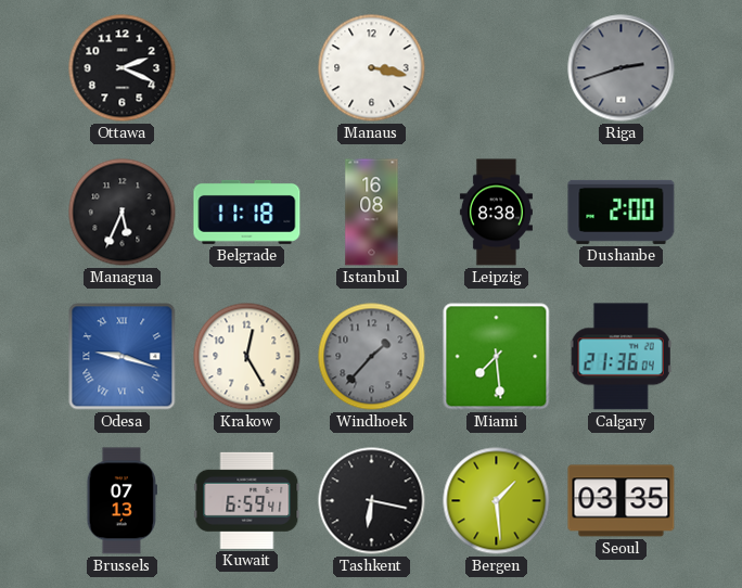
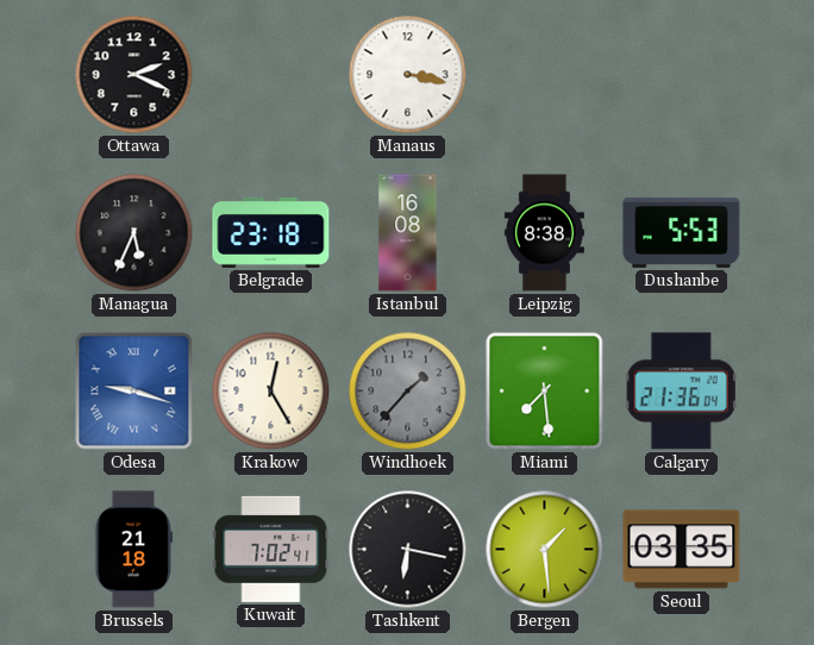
Riga: 2:42 -> none
Belgrade: 11:18 -> 23:18
Dushanbe: 2:00 -> 5:53
Brussels: 07:13 -> 21:18
Kuwait: 6:59 -> 7:02
